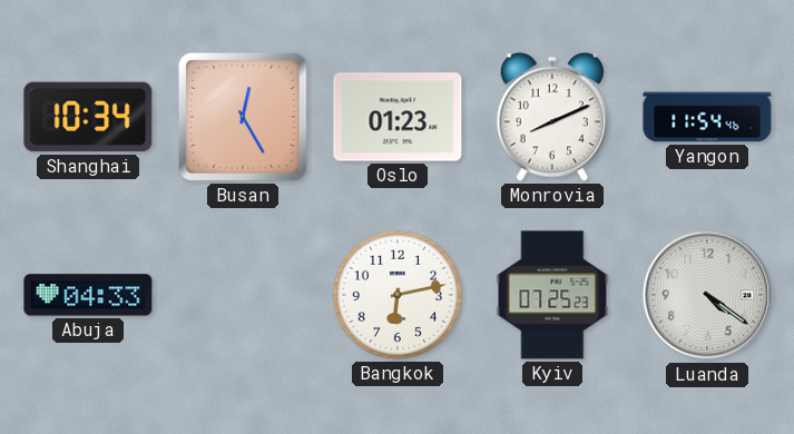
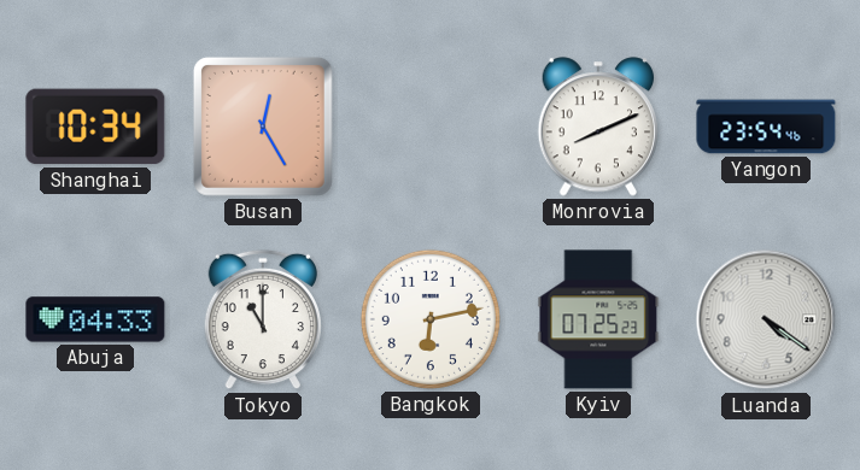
Oslo: 01:23 -> none
Yangon: 11:54 -> 23:54
Tokyo: none -> 11:00
